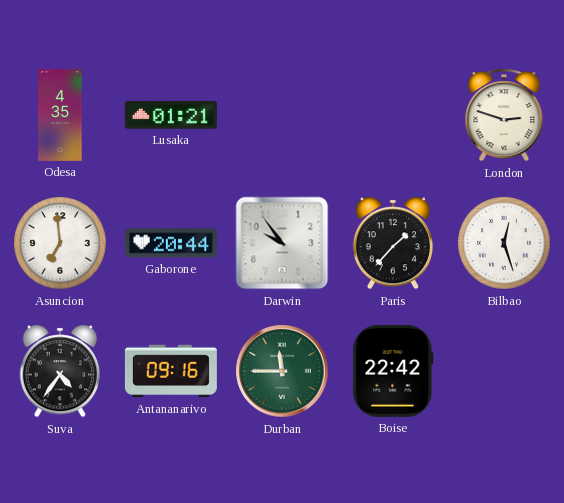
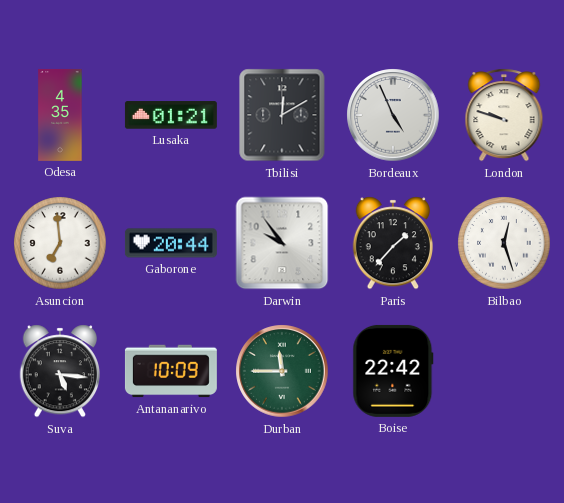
Tbilisi: none -> 12:10
Bordeaux: none -> 4:56
London: 2:48 -> 9:48
Suva: 4:36 -> 5:16
Antananarivo: 09:16 -> 10:09
